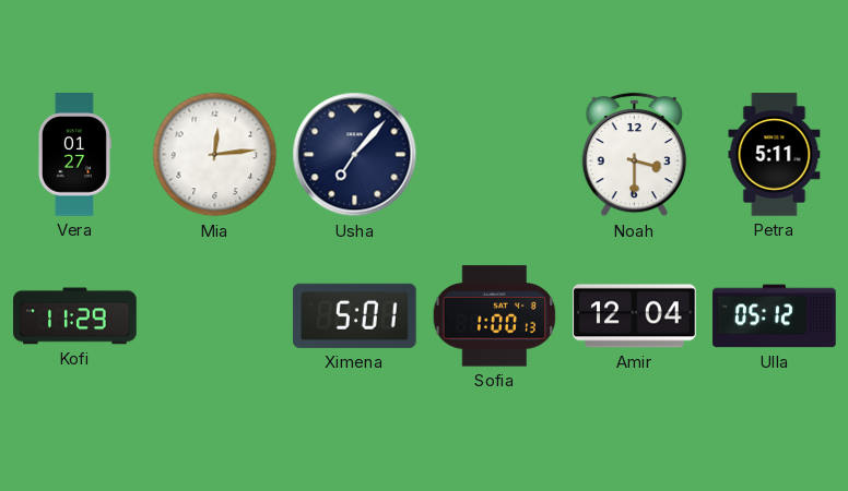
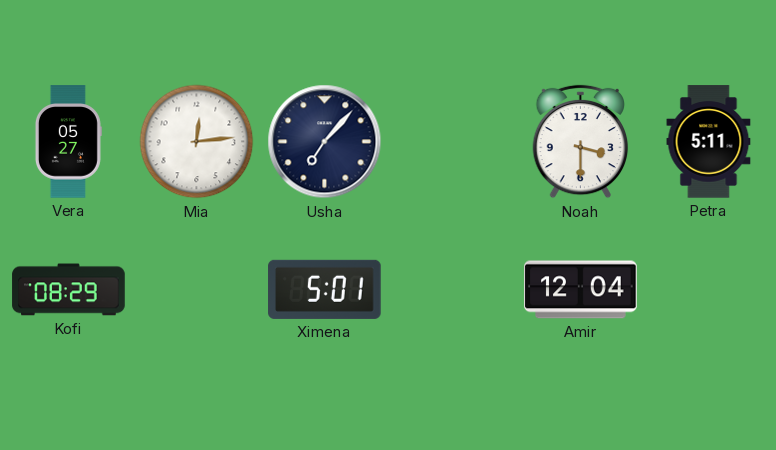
Vera: 01:27 -> 05:27
Kofi: 11:29 -> 08:29
Sofia: 1:00 -> none
Ulla: 05:12 -> none
